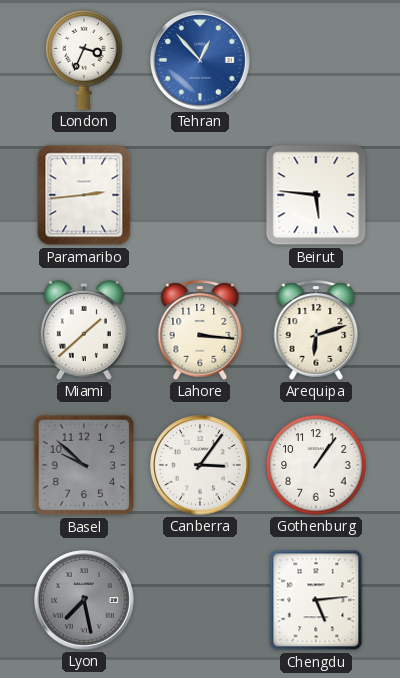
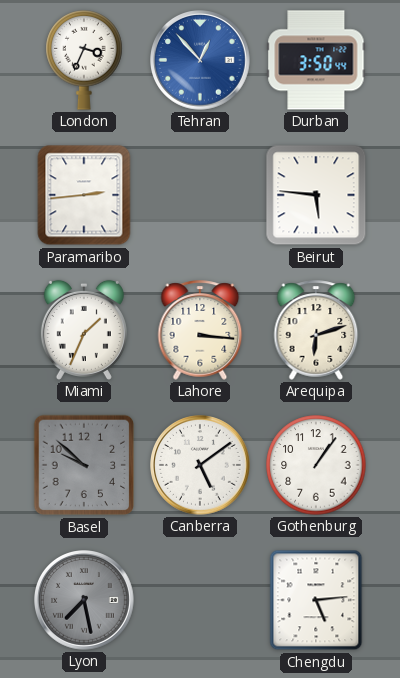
Durban: none -> 3:50
Miami: 1:38 -> 1:34
Canberra: 3:06 -> 5:09
